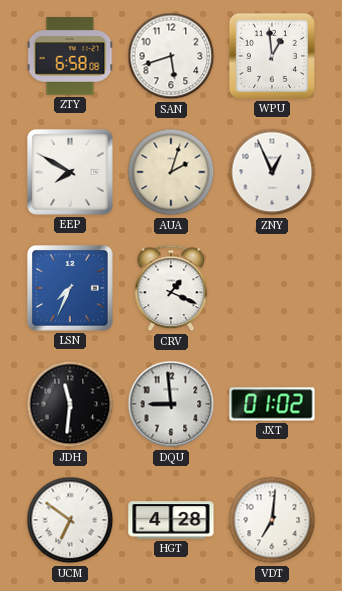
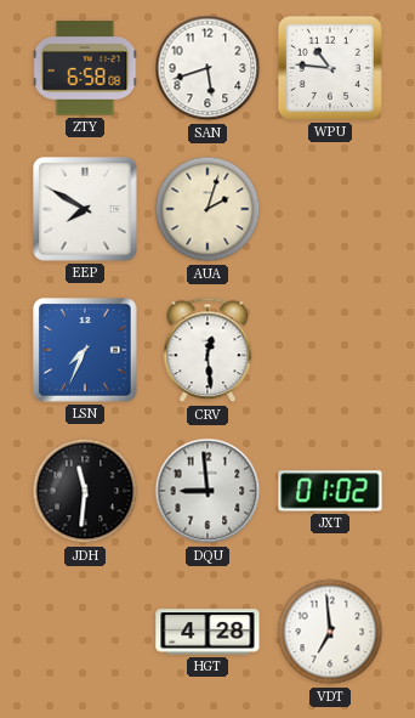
WPU: 12:59 -> 10:46
ZNY: 12:56 -> none
CRV: 1:19 -> 12:29
UCM: 6:51 -> none
VDT: 7:01 -> 6:59
